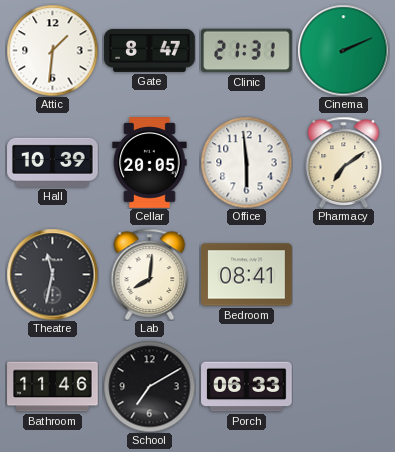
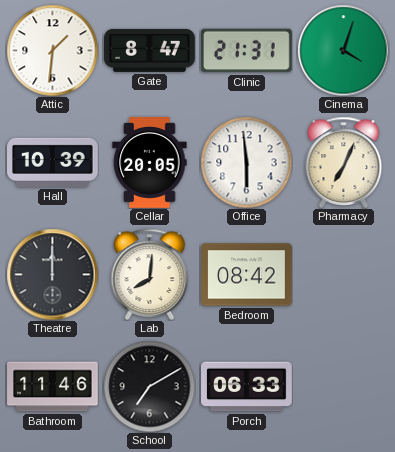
Cinema: 2:11 -> 4:03
Pharmacy: 7:09 -> 7:04
Theatre: 11:32 -> 12:00
Bedroom: 08:41 -> 08:42
